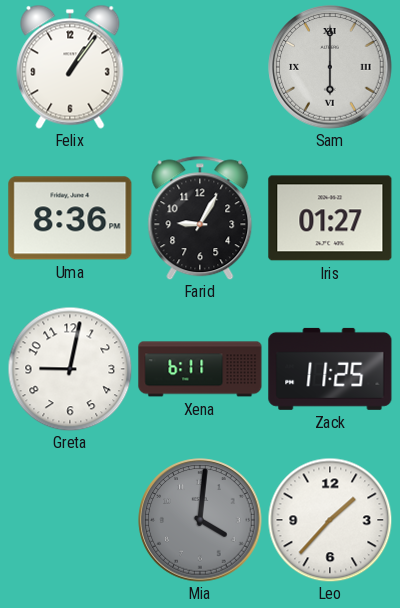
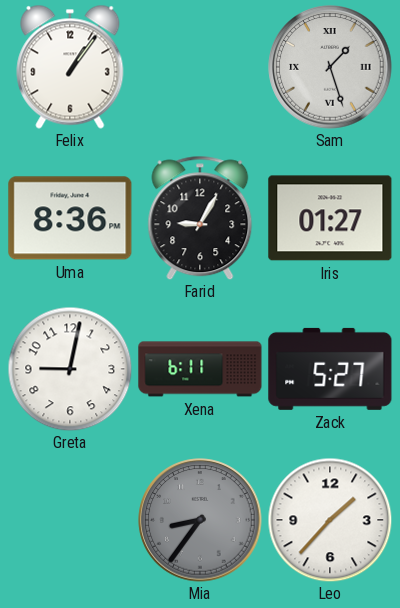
Sam: 6:00 -> 1:27
Zack: 11:25 -> 5:27
Mia: 4:01 -> 8:36
